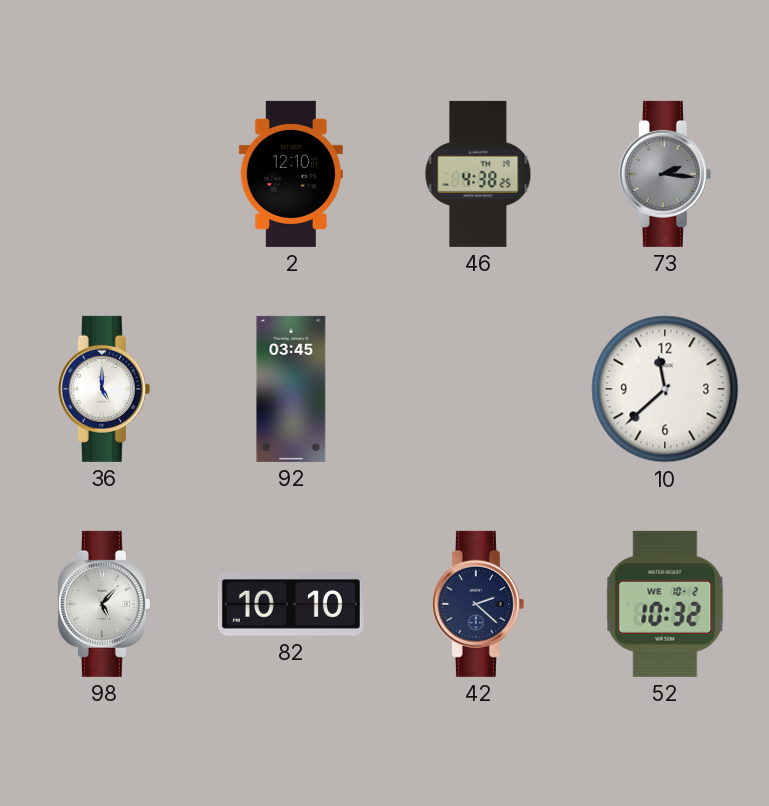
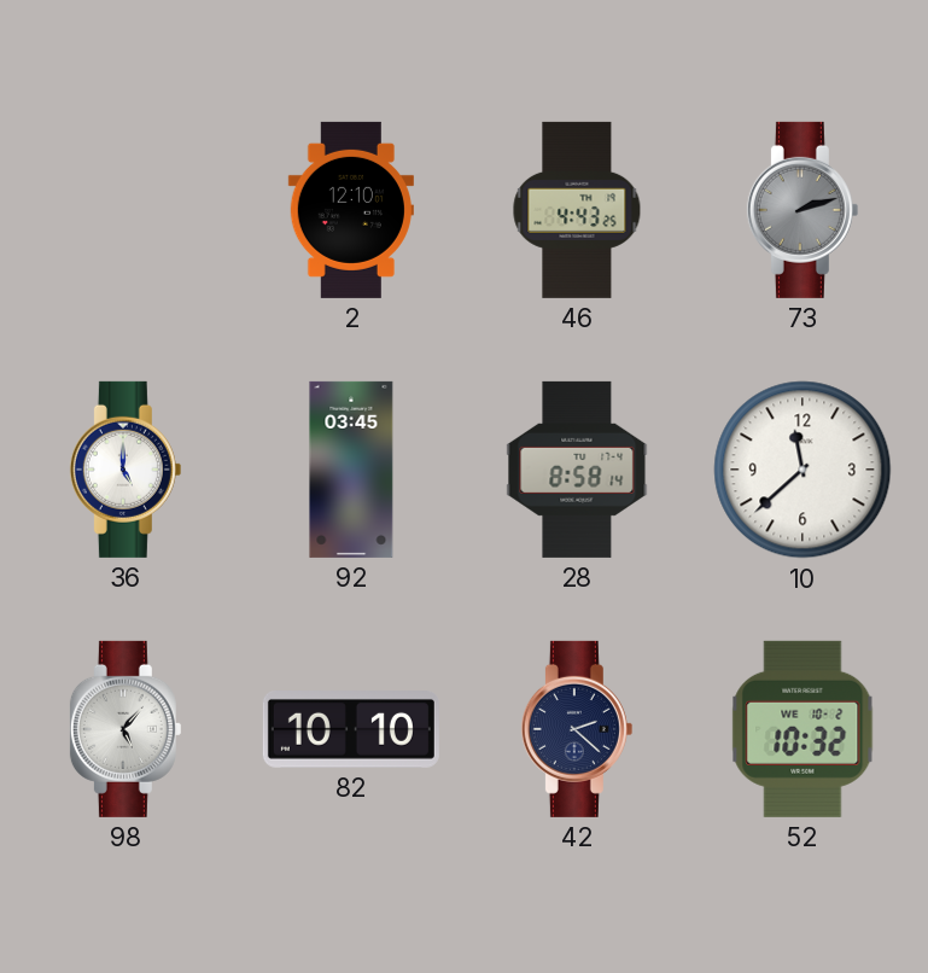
46: 4:38 -> 4:43
73: 2:16 -> 2:12
28: none -> 8:58
